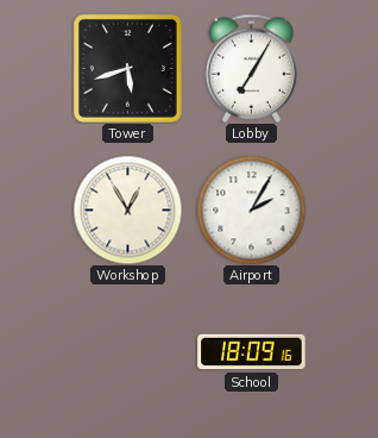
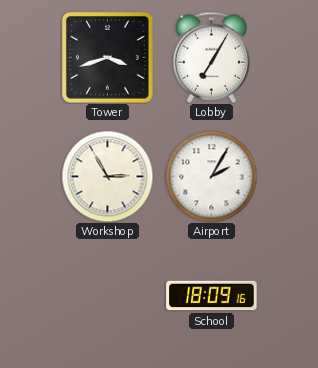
Tower: 5:42 -> 3:42
Workshop: 12:55 -> 2:55
